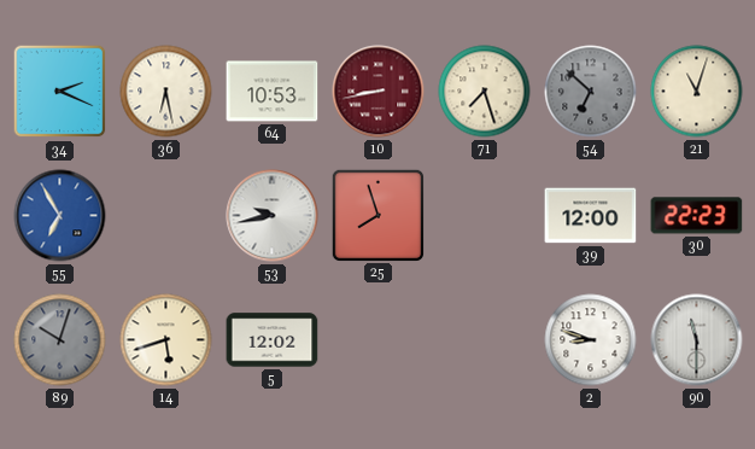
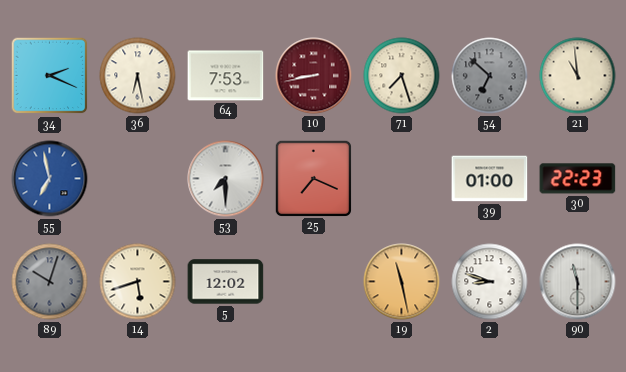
64: 10:53 -> 7:53
21: 11:03 -> 10:59
55: 6:55 -> 6:58
53: 9:43 -> 7:30
25: 7:57 -> 7:19
39: 12:00 -> 01:00
19: none -> 11:28
